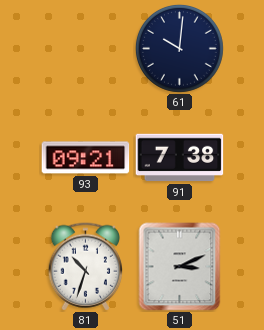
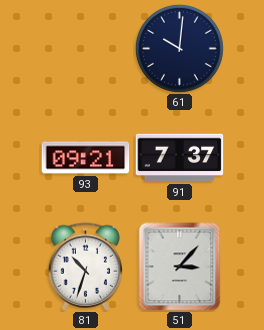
91: 7:38 -> 7:37
51: 3:11 -> 3:07
